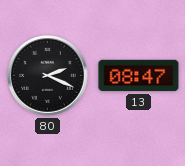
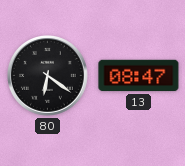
80: 2:19 -> 6:21
